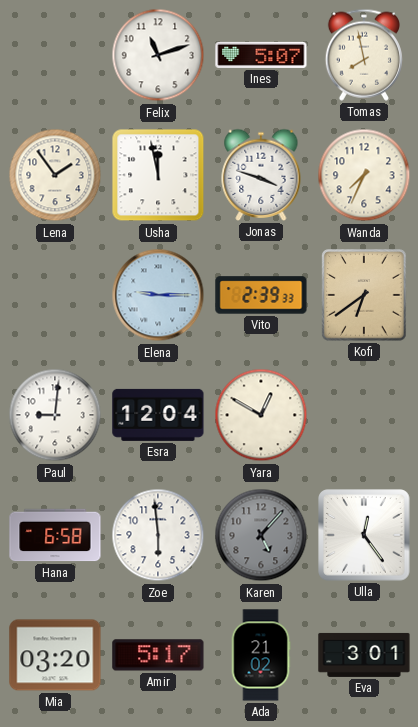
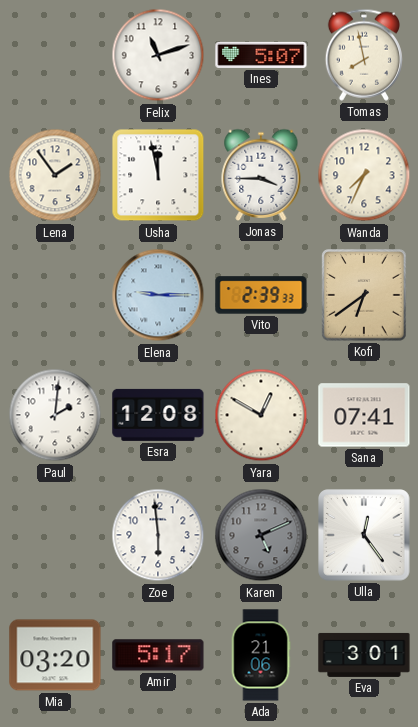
Jonas: 3:48 -> 3:45
Paul: 9:01 -> 2:01
Esra: 12:04 -> 12:08
Sana: none -> 07:41
Hana: 6:58 -> none
Karen: 5:07 -> 5:11
Ada: 21:02 -> 21:06
